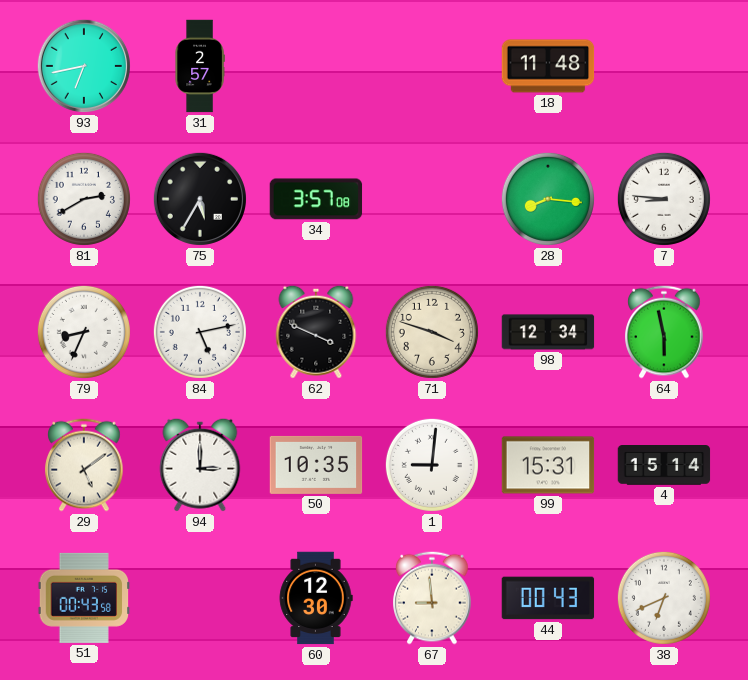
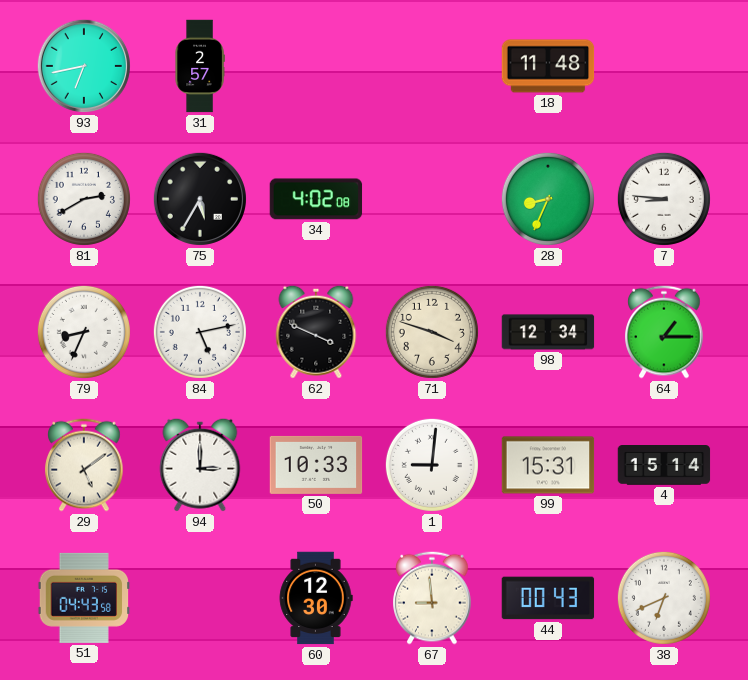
34: 3:57 -> 4:02
28: 8:16 -> 8:34
64: 5:58 -> 1:15
50: 10:35 -> 10:33
51: 00:43 -> 04:43
